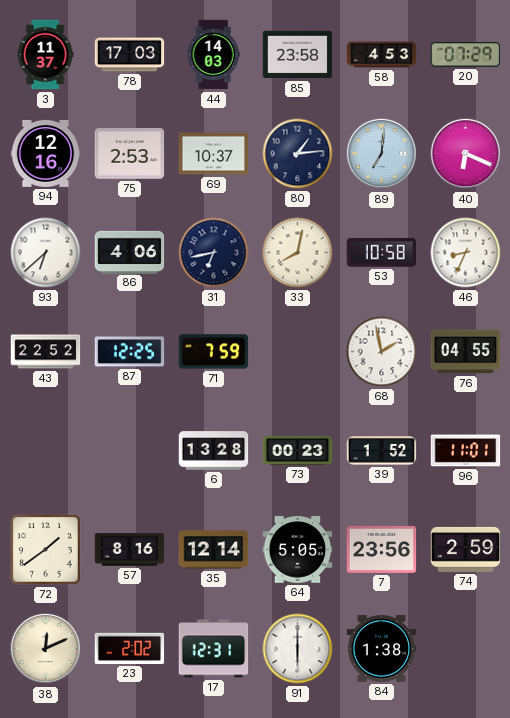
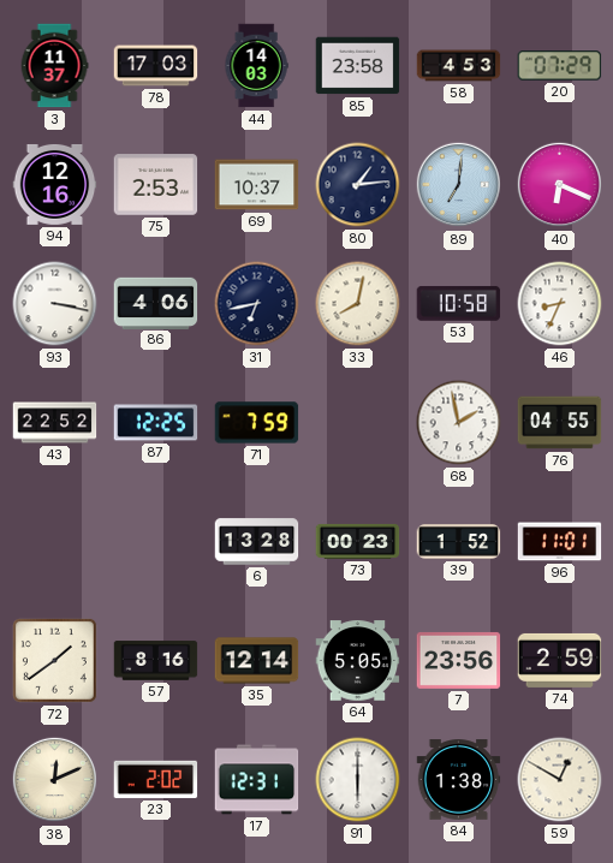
93: 6:38 -> 3:17
59: none -> 12:50
